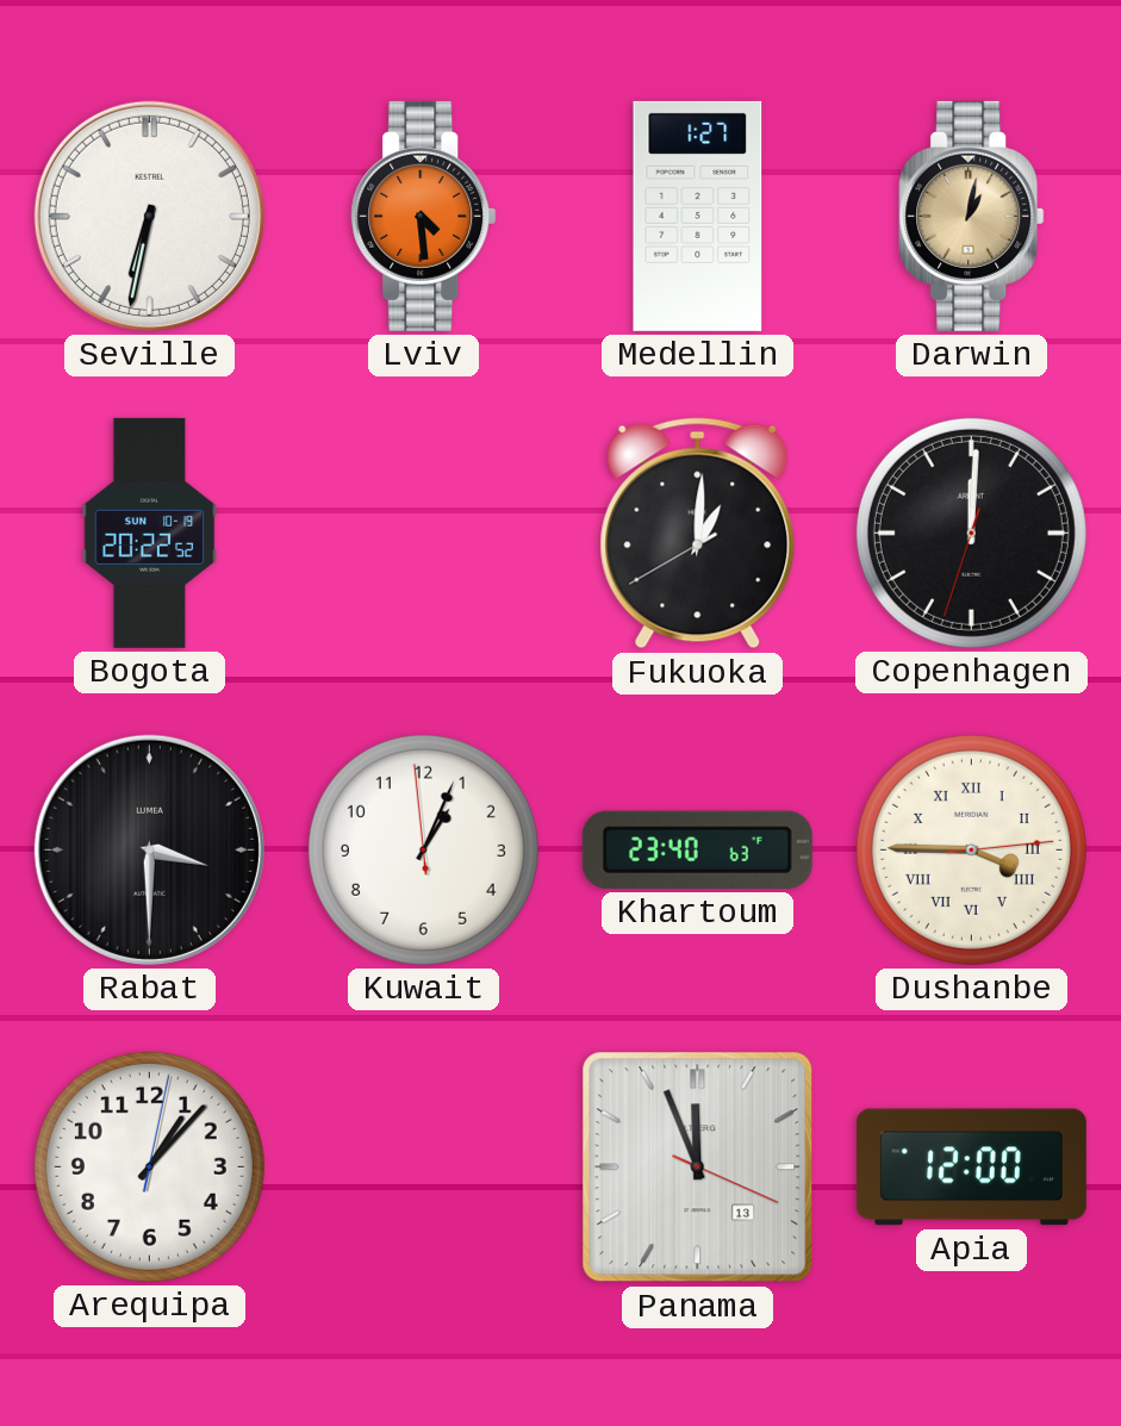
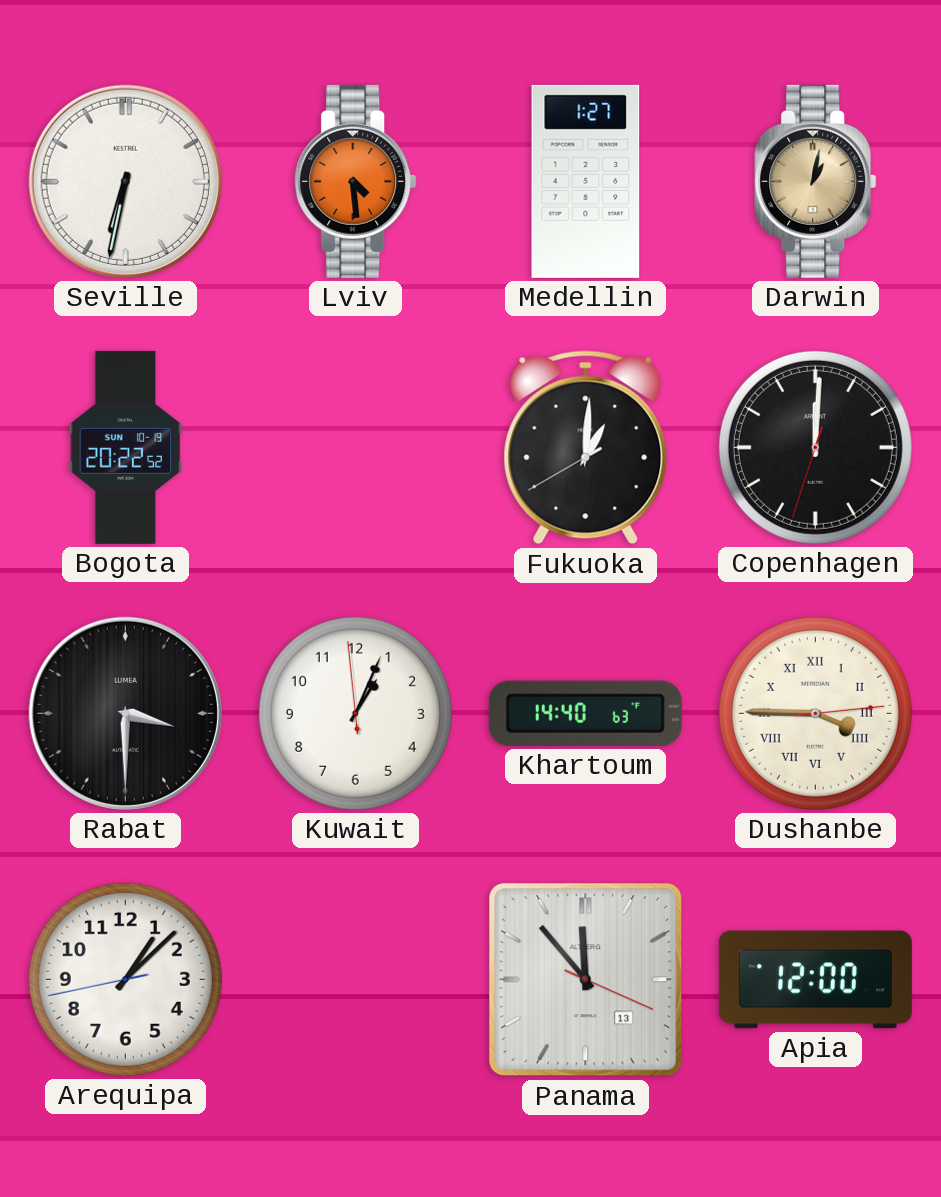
Khartoum: 23:40 -> 14:40
Arequipa: 1:07:02 -> 1:07:43
Panama: 11:56 -> 11:53
